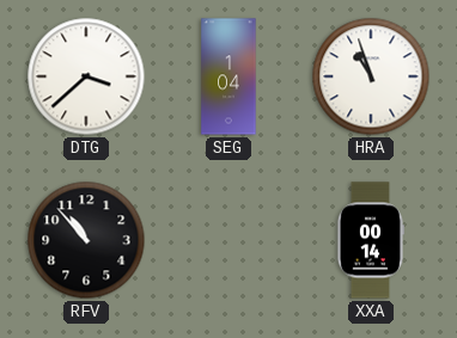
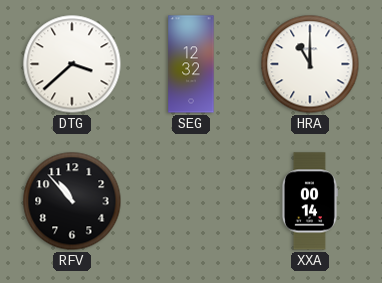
SEG: 1:04 -> 12:32
HRA: 10:57 -> 11:00
